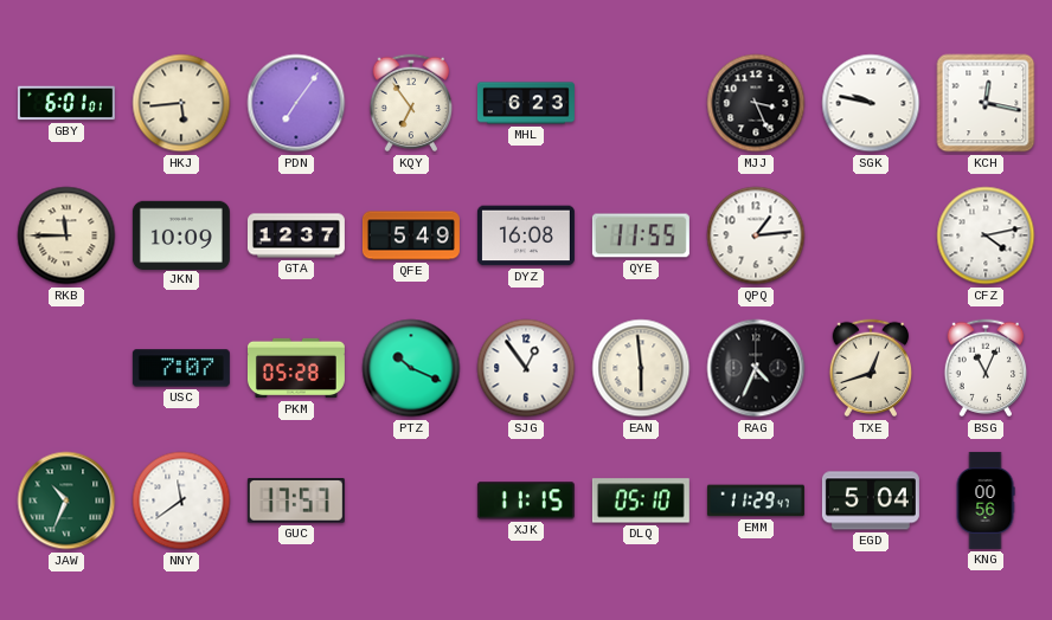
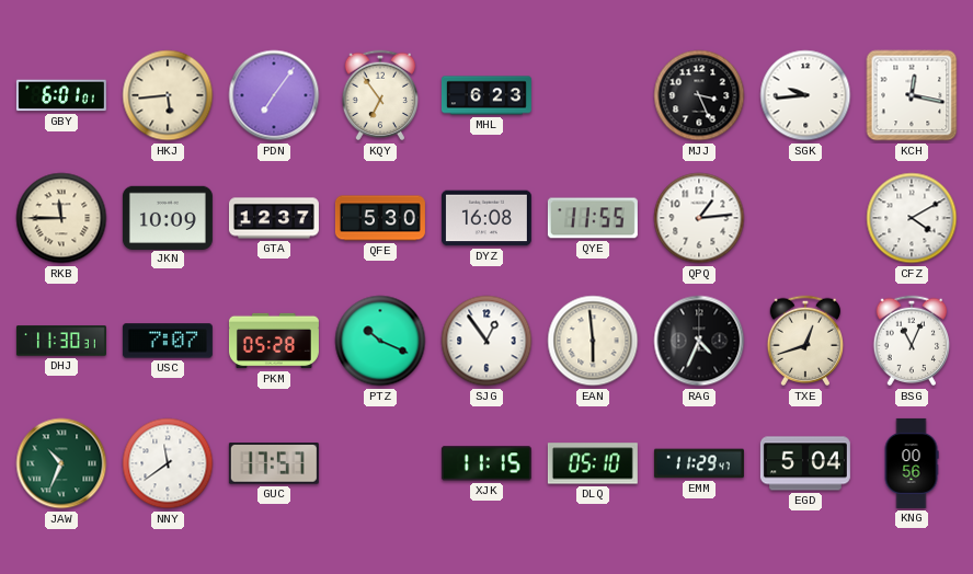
SGK: 9:47 -> 9:44
QFE: 5:49 -> 5:30
CFZ: 4:13 -> 4:10
DHJ: none -> 11:30
